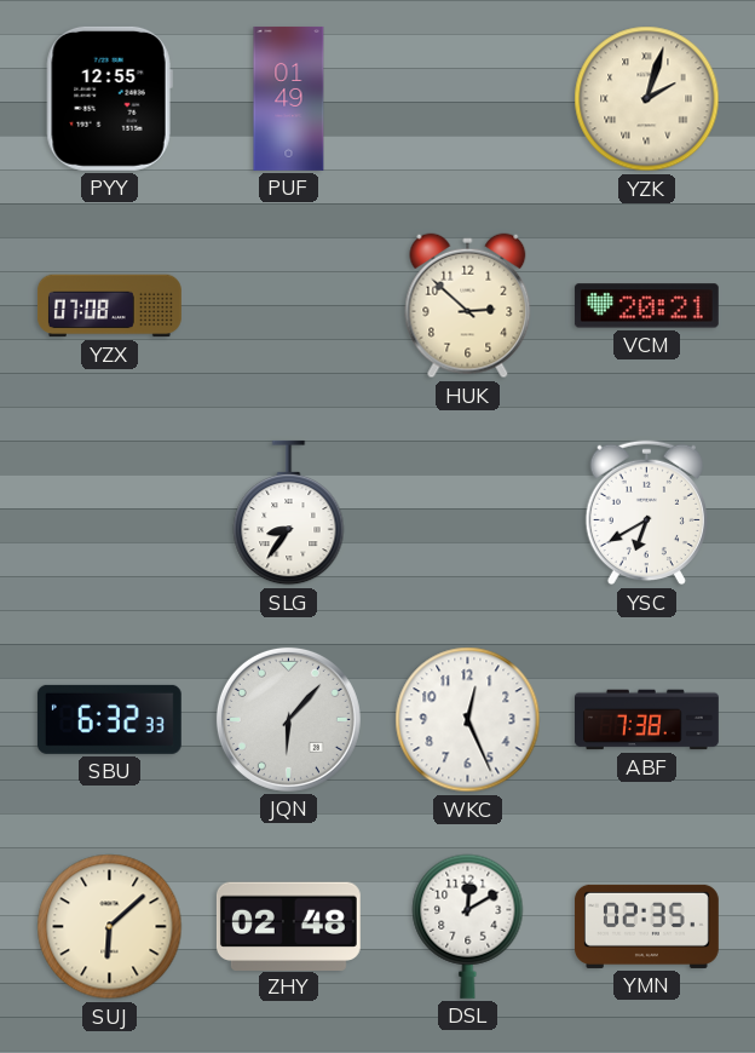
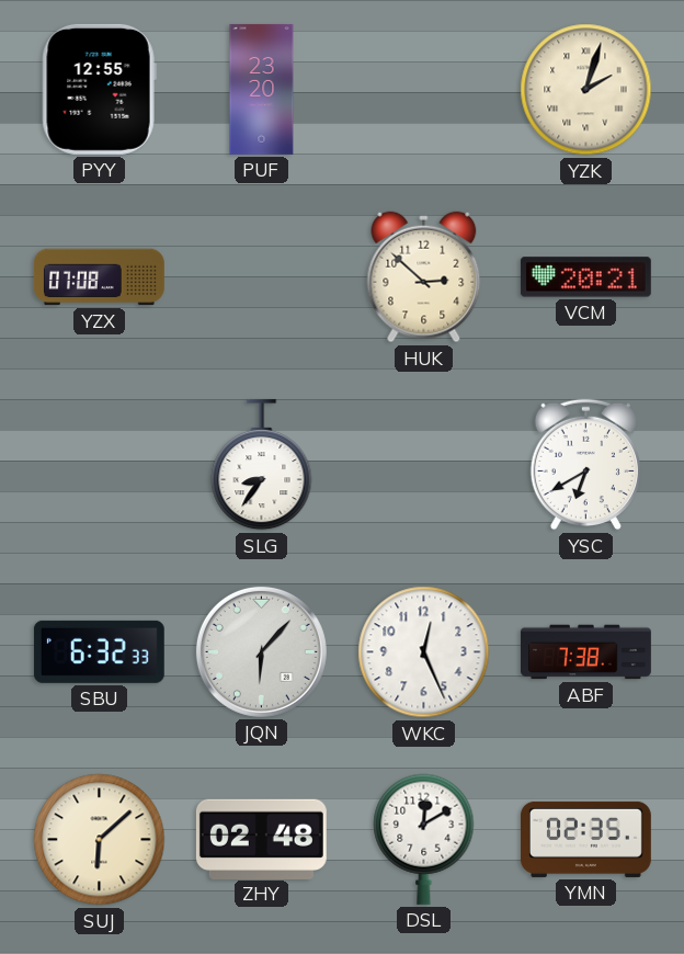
PUF: 01:49 -> 23:20
